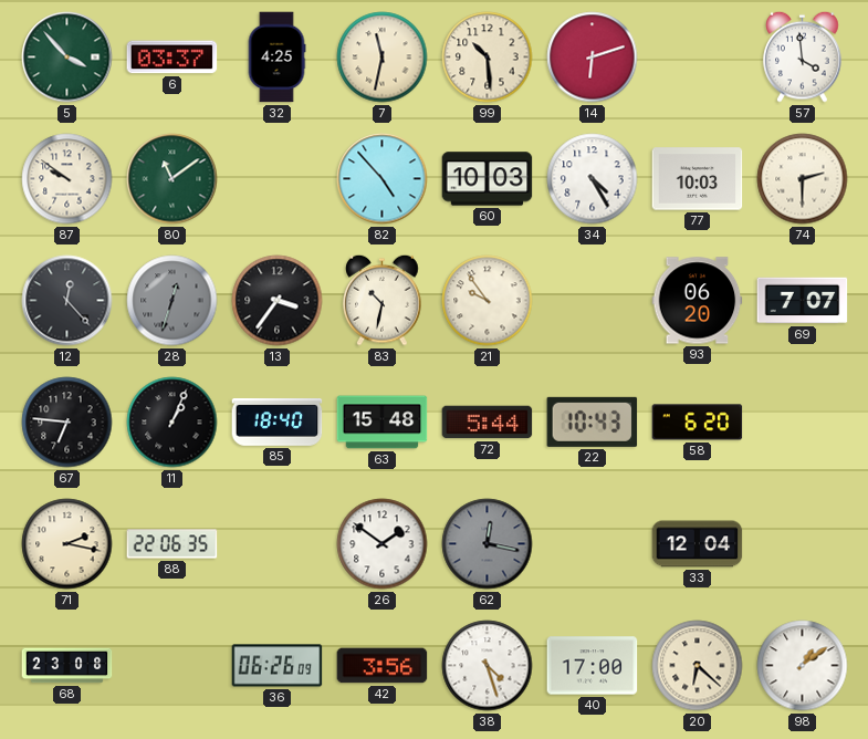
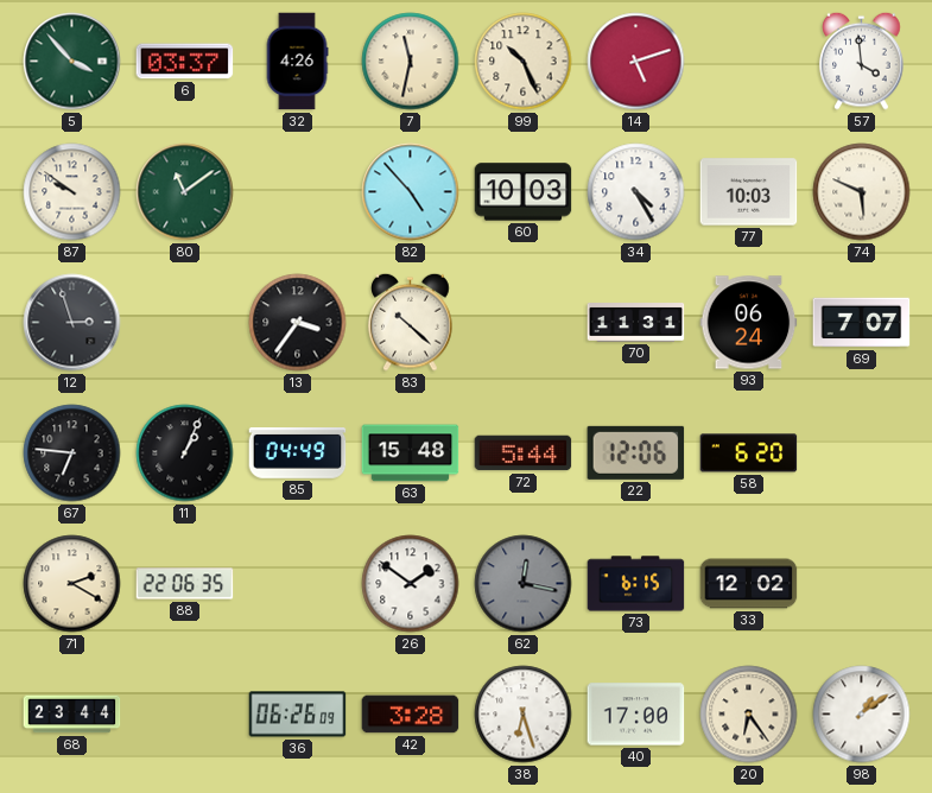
32: 4:25 -> 4:26
99: 10:29 -> 10:26
14: 6:12 -> 5:12
74: 2:30 -> 5:49
12: 12:23 -> 2:57
28: 12:33 -> none
83: 10:32 -> 10:22
21: 9:54 -> none
70: none -> 11:31
93: 06:20 -> 06:24
85: 18:40 -> 04:49
22: 10:43 -> 12:06
71: 2:17 -> 2:20
73: none -> 6:15
33: 12:04 -> 12:02
68: 23:08 -> 23:44
42: 3:56 -> 3:28
38: 4:27 -> 6:27
20: 6:22 -> 6:24
